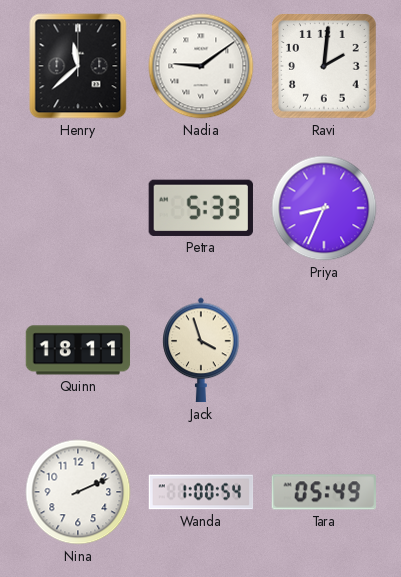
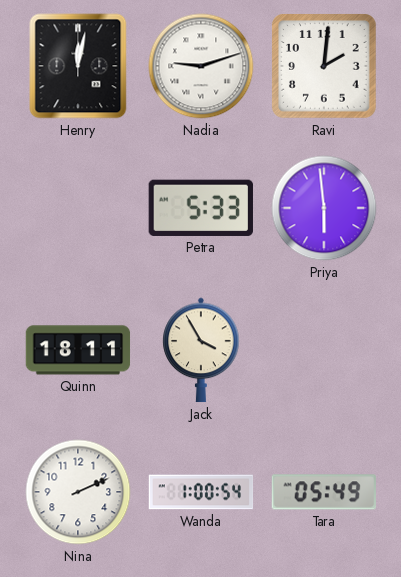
Henry: 11:38 -> 12:02
Nadia: 9:09 -> 9:12
Priya: 8:34 -> 5:59
Jack: 3:57 -> 3:55
